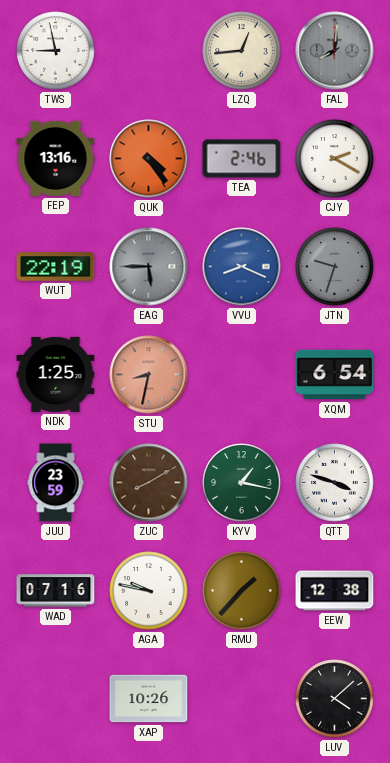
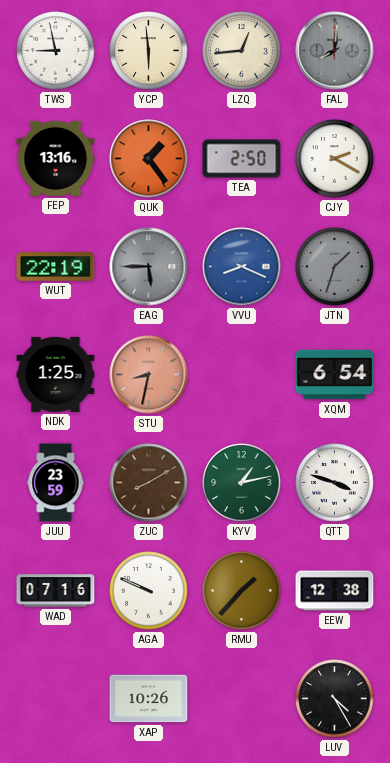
YCP: none -> 5:59
QUK: 4:24 -> 1:24
TEA: 2:46 -> 2:50
JTN: 9:33 -> 1:33
KYV: 1:17 -> 1:13
AGA: 9:47 -> 9:49
LUV: 4:08 -> 4:25
